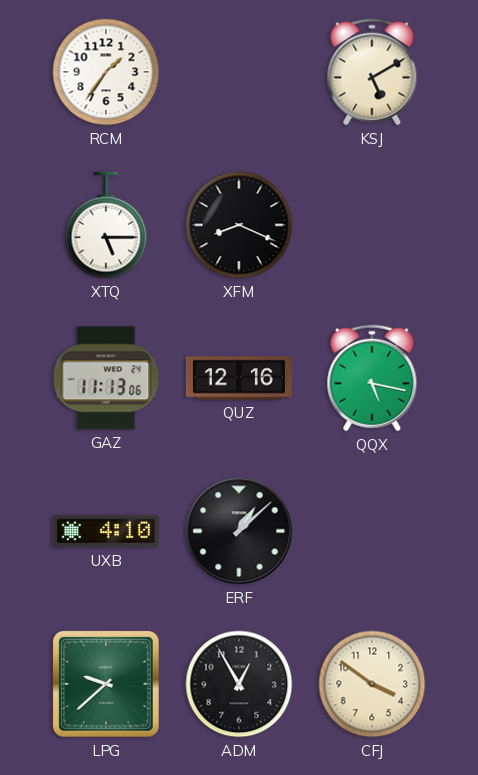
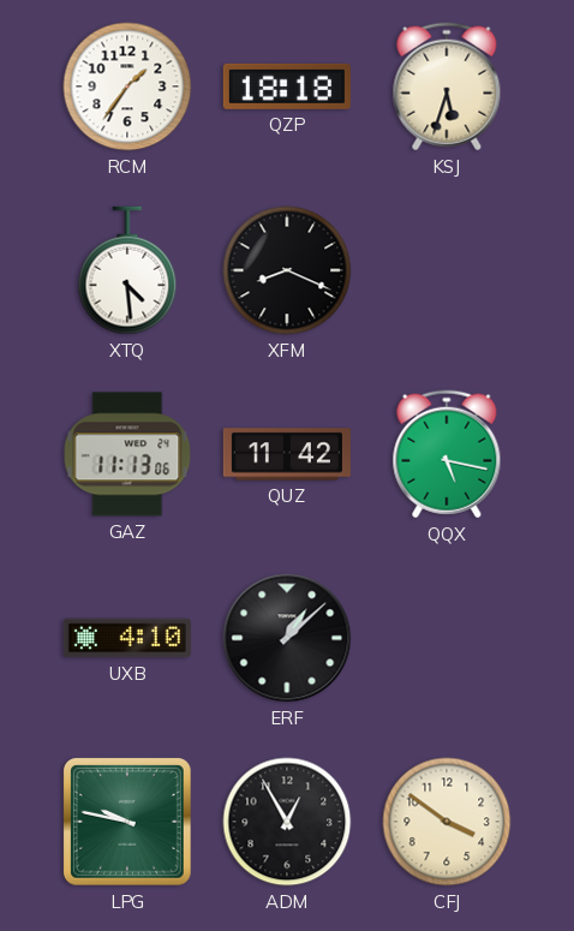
QZP: none -> 18:18
KSJ: 5:10 -> 5:33
XTQ: 5:15 -> 4:29
QUZ: 12:16 -> 11:42
LPG: 9:38 -> 9:47
